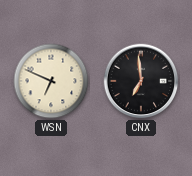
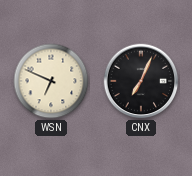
CNX: 6:59 -> 7:04
